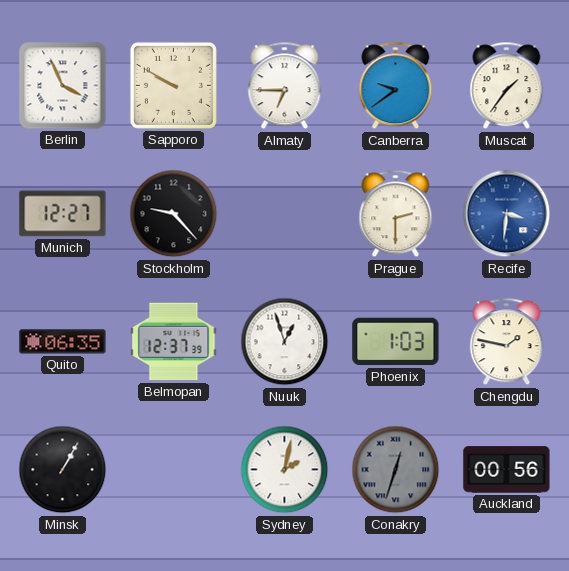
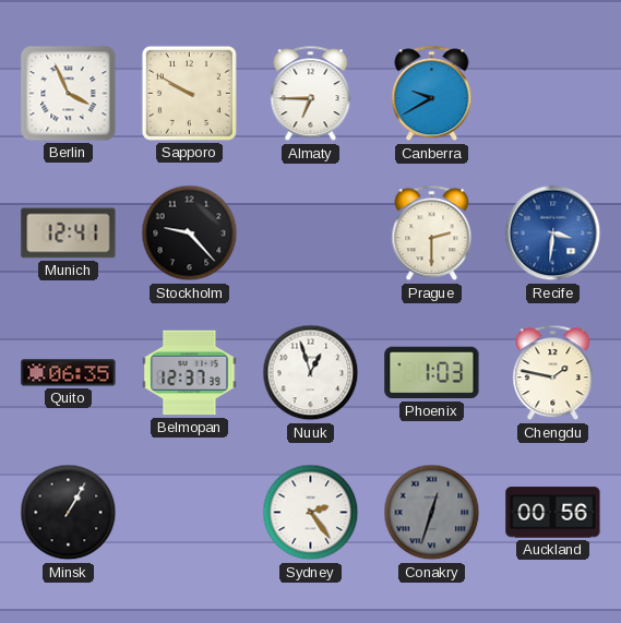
Canberra: 9:39 -> 9:40
Muscat: 1:36 -> none
Munich: 12:27 -> 12:41
Sydney: 2:02 -> 2:24
